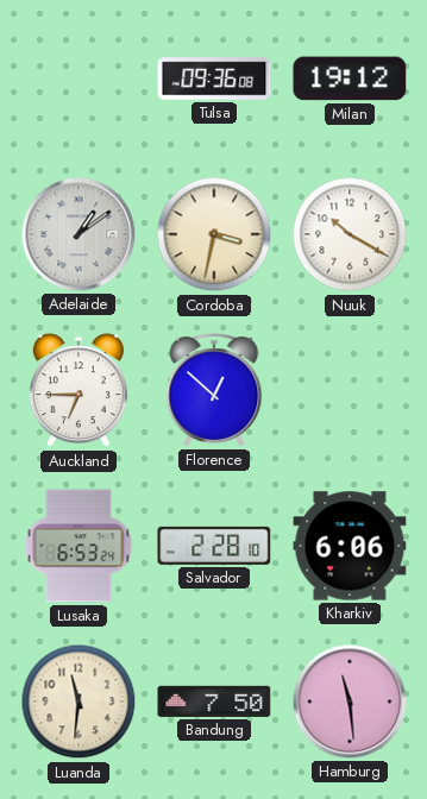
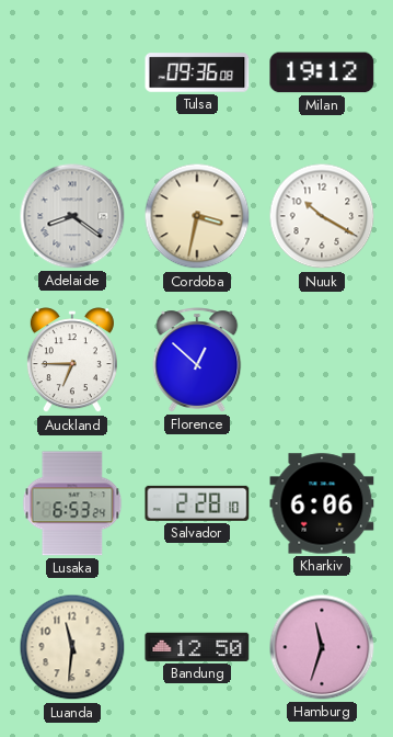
Adelaide: 1:09 -> 8:21
Bandung: 7:50 -> 12:50
Hamburg: 11:29 -> 11:33
